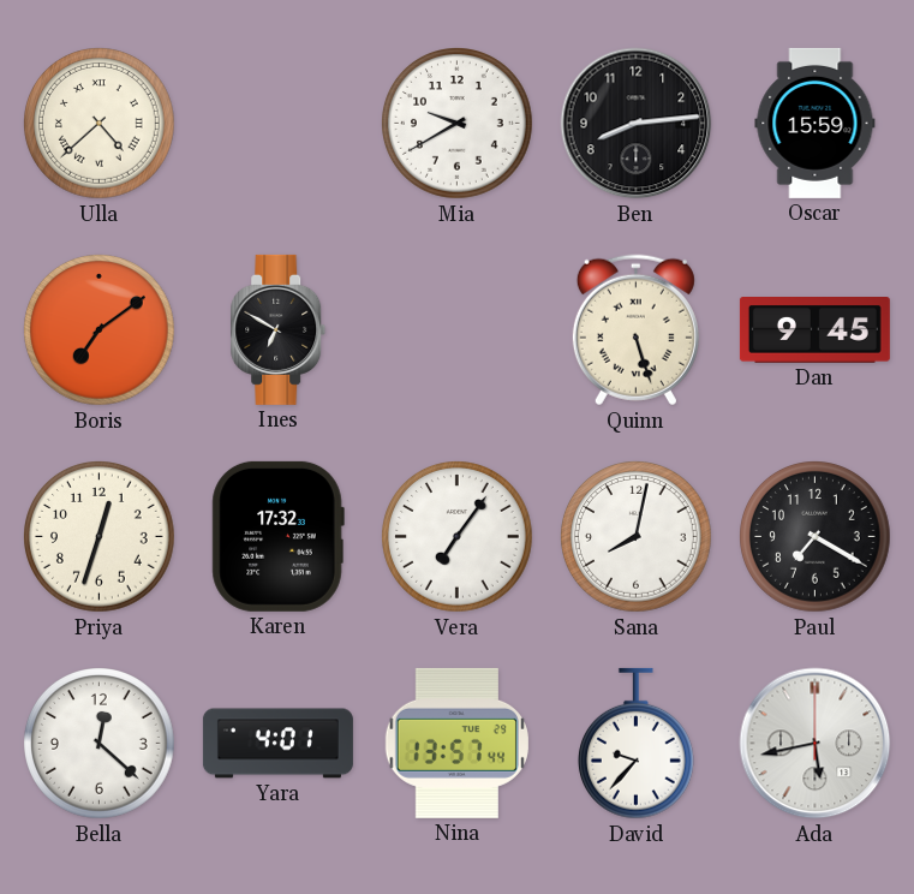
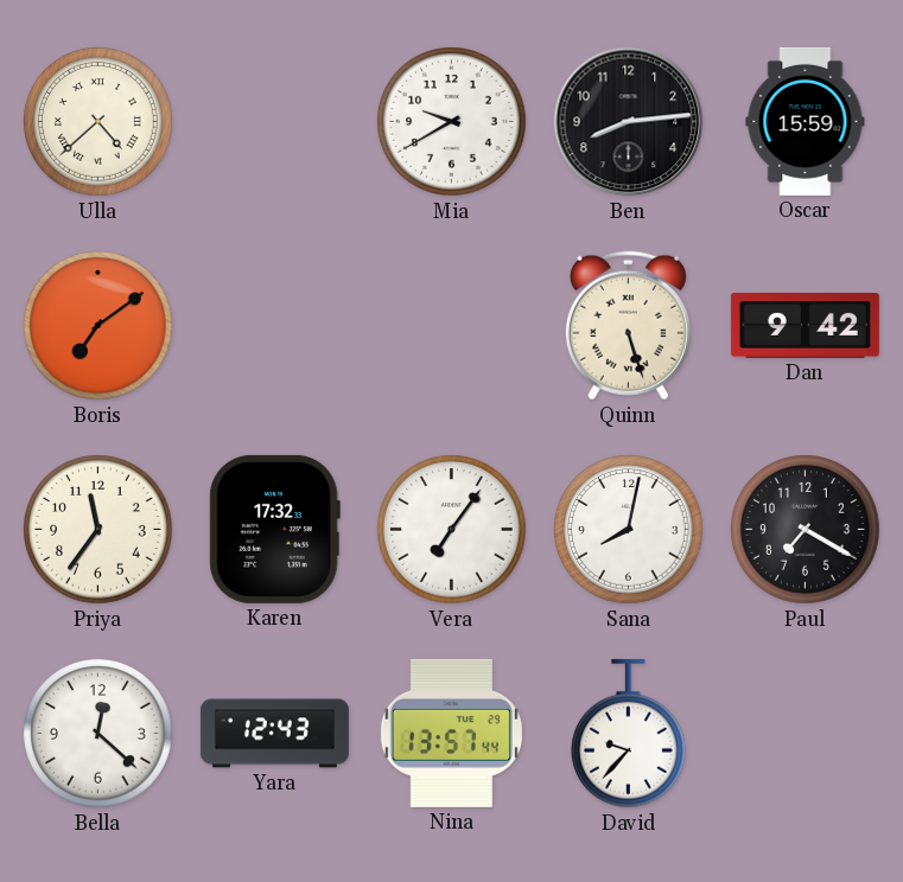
Ines: 6:50 -> none
Dan: 9:45 -> 9:42
Priya: 12:33 -> 11:36
Yara: 4:01 -> 12:43
Ada: 5:43 -> none
